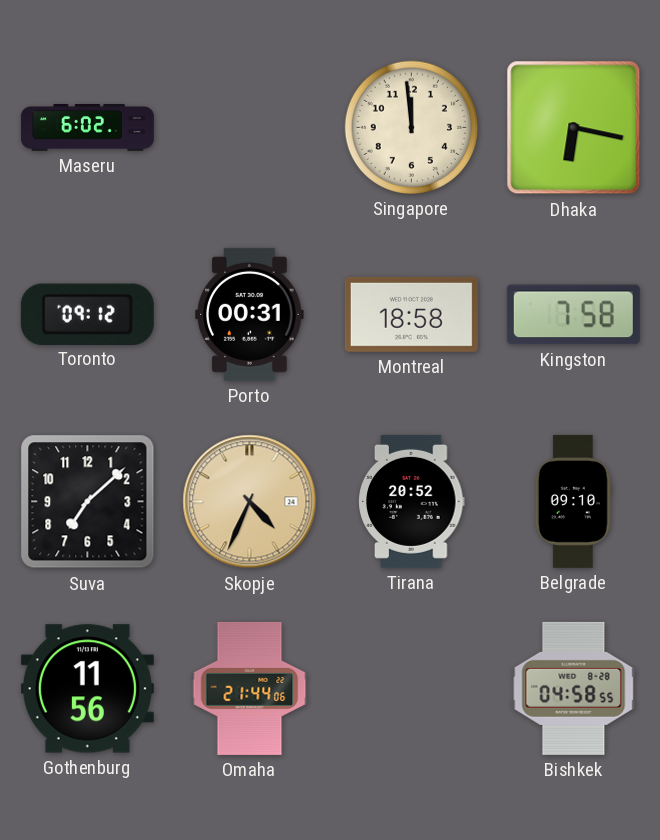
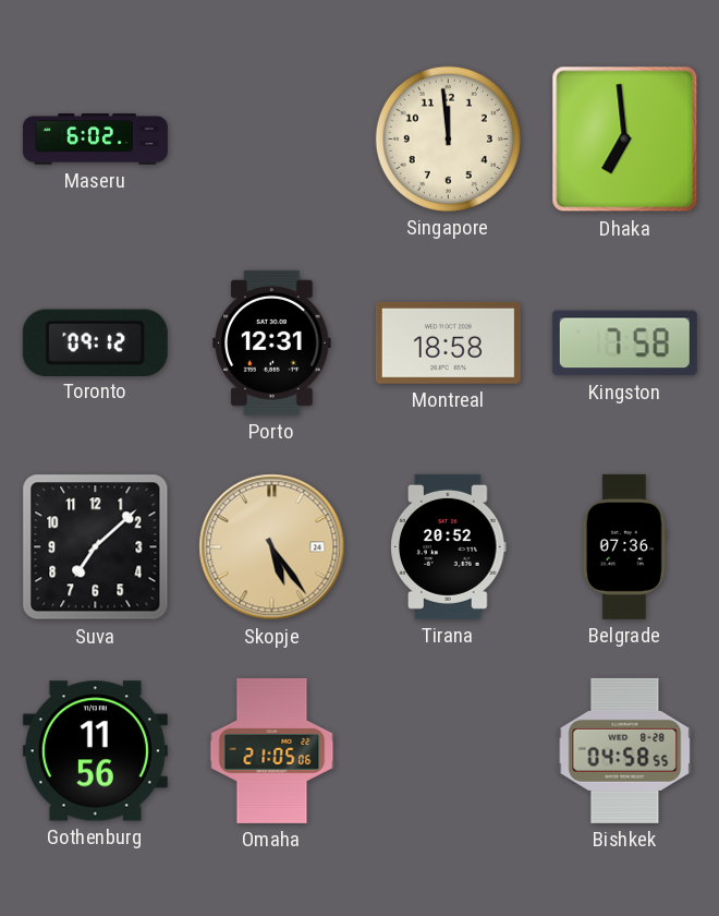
Dhaka: 6:17 -> 6:59
Porto: 00:31 -> 12:31
Skopje: 4:34 -> 5:24
Belgrade: 09:10 -> 07:36
Omaha: 21:44 -> 21:05
